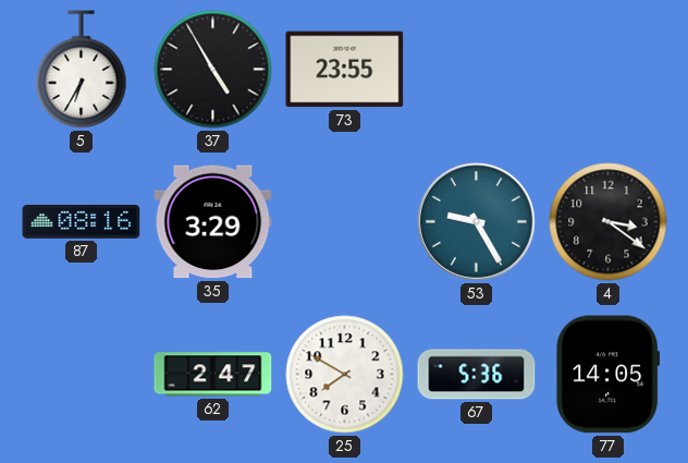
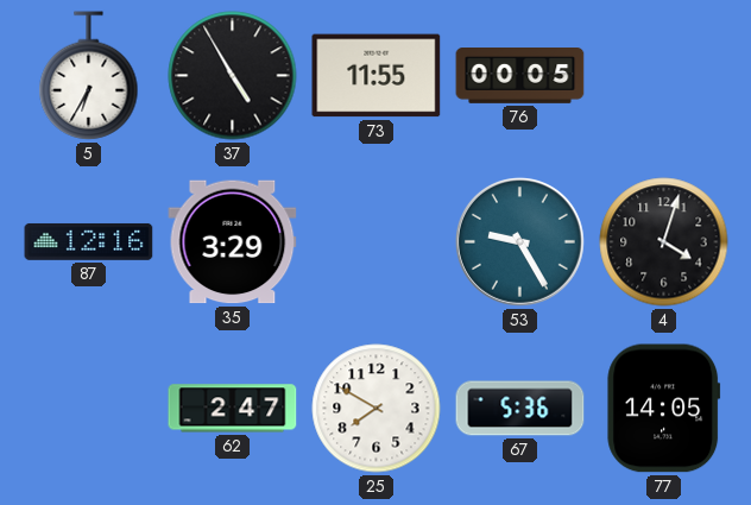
73: 23:55 -> 11:55
76: none -> 00:05
87: 08:16 -> 12:16
4: 3:21 -> 4:03
